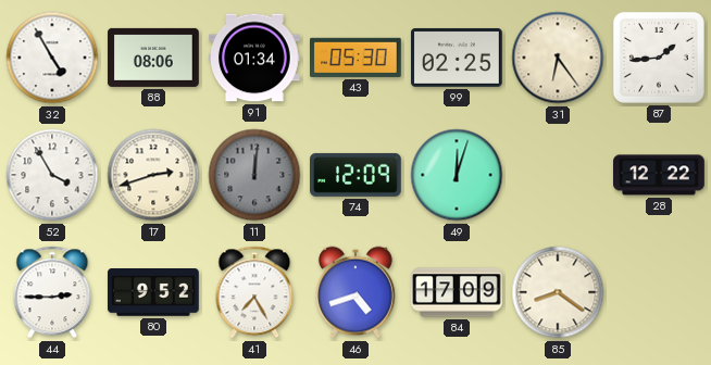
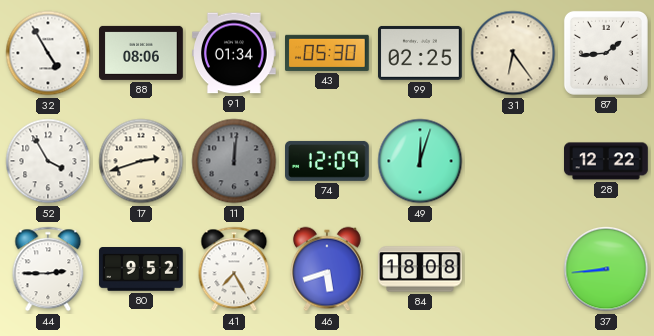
46: 4:42 -> 5:42
84: 17:09 -> 18:08
85: 8:21 -> none
37: none -> 8:44
